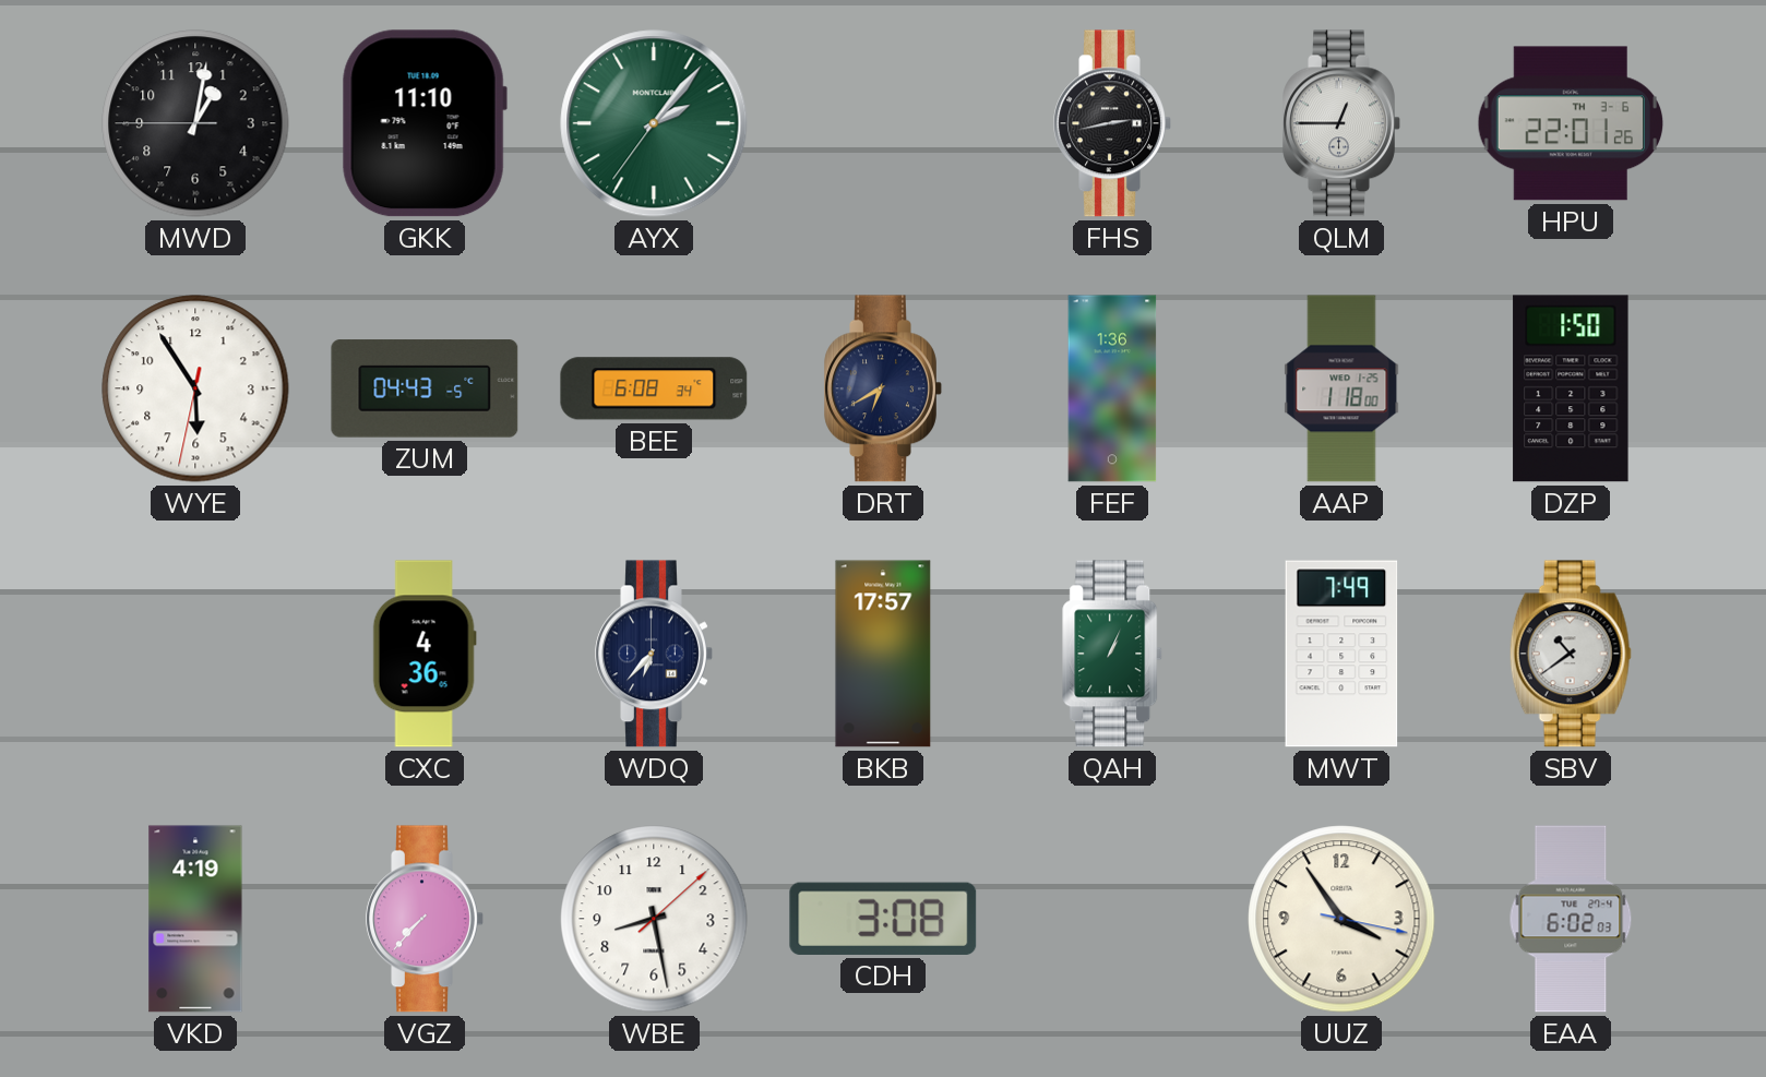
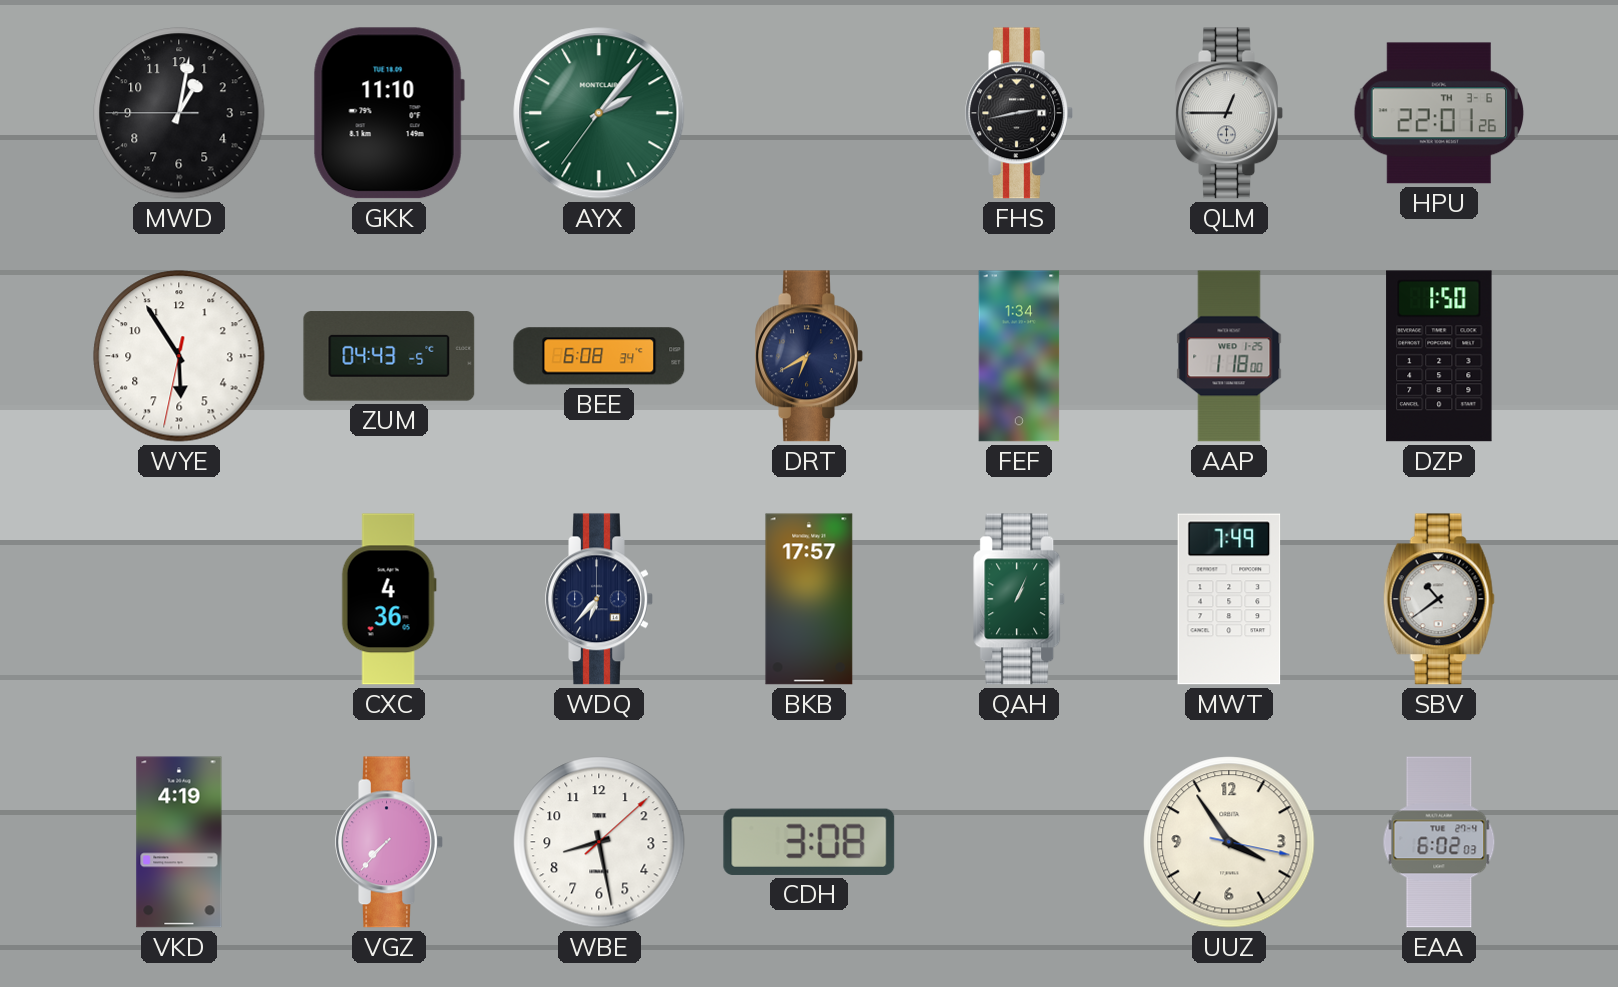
FEF: 1:36 -> 1:34
